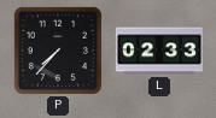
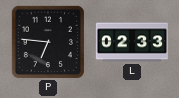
P: 7:37 -> 6:46
